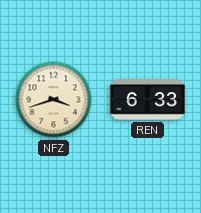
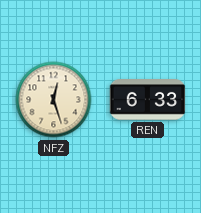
NFZ: 3:42 -> 12:27
